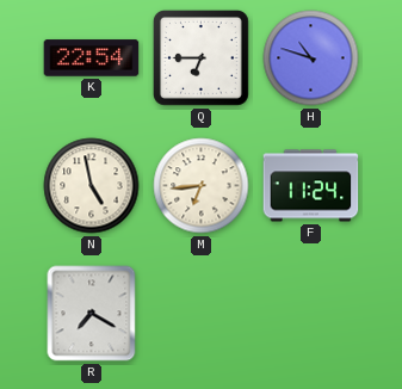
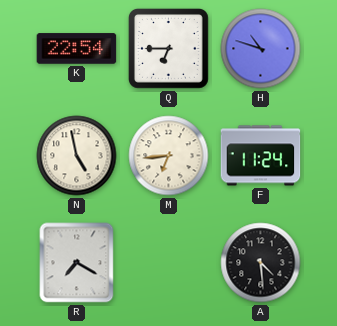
A: none -> 4:29
